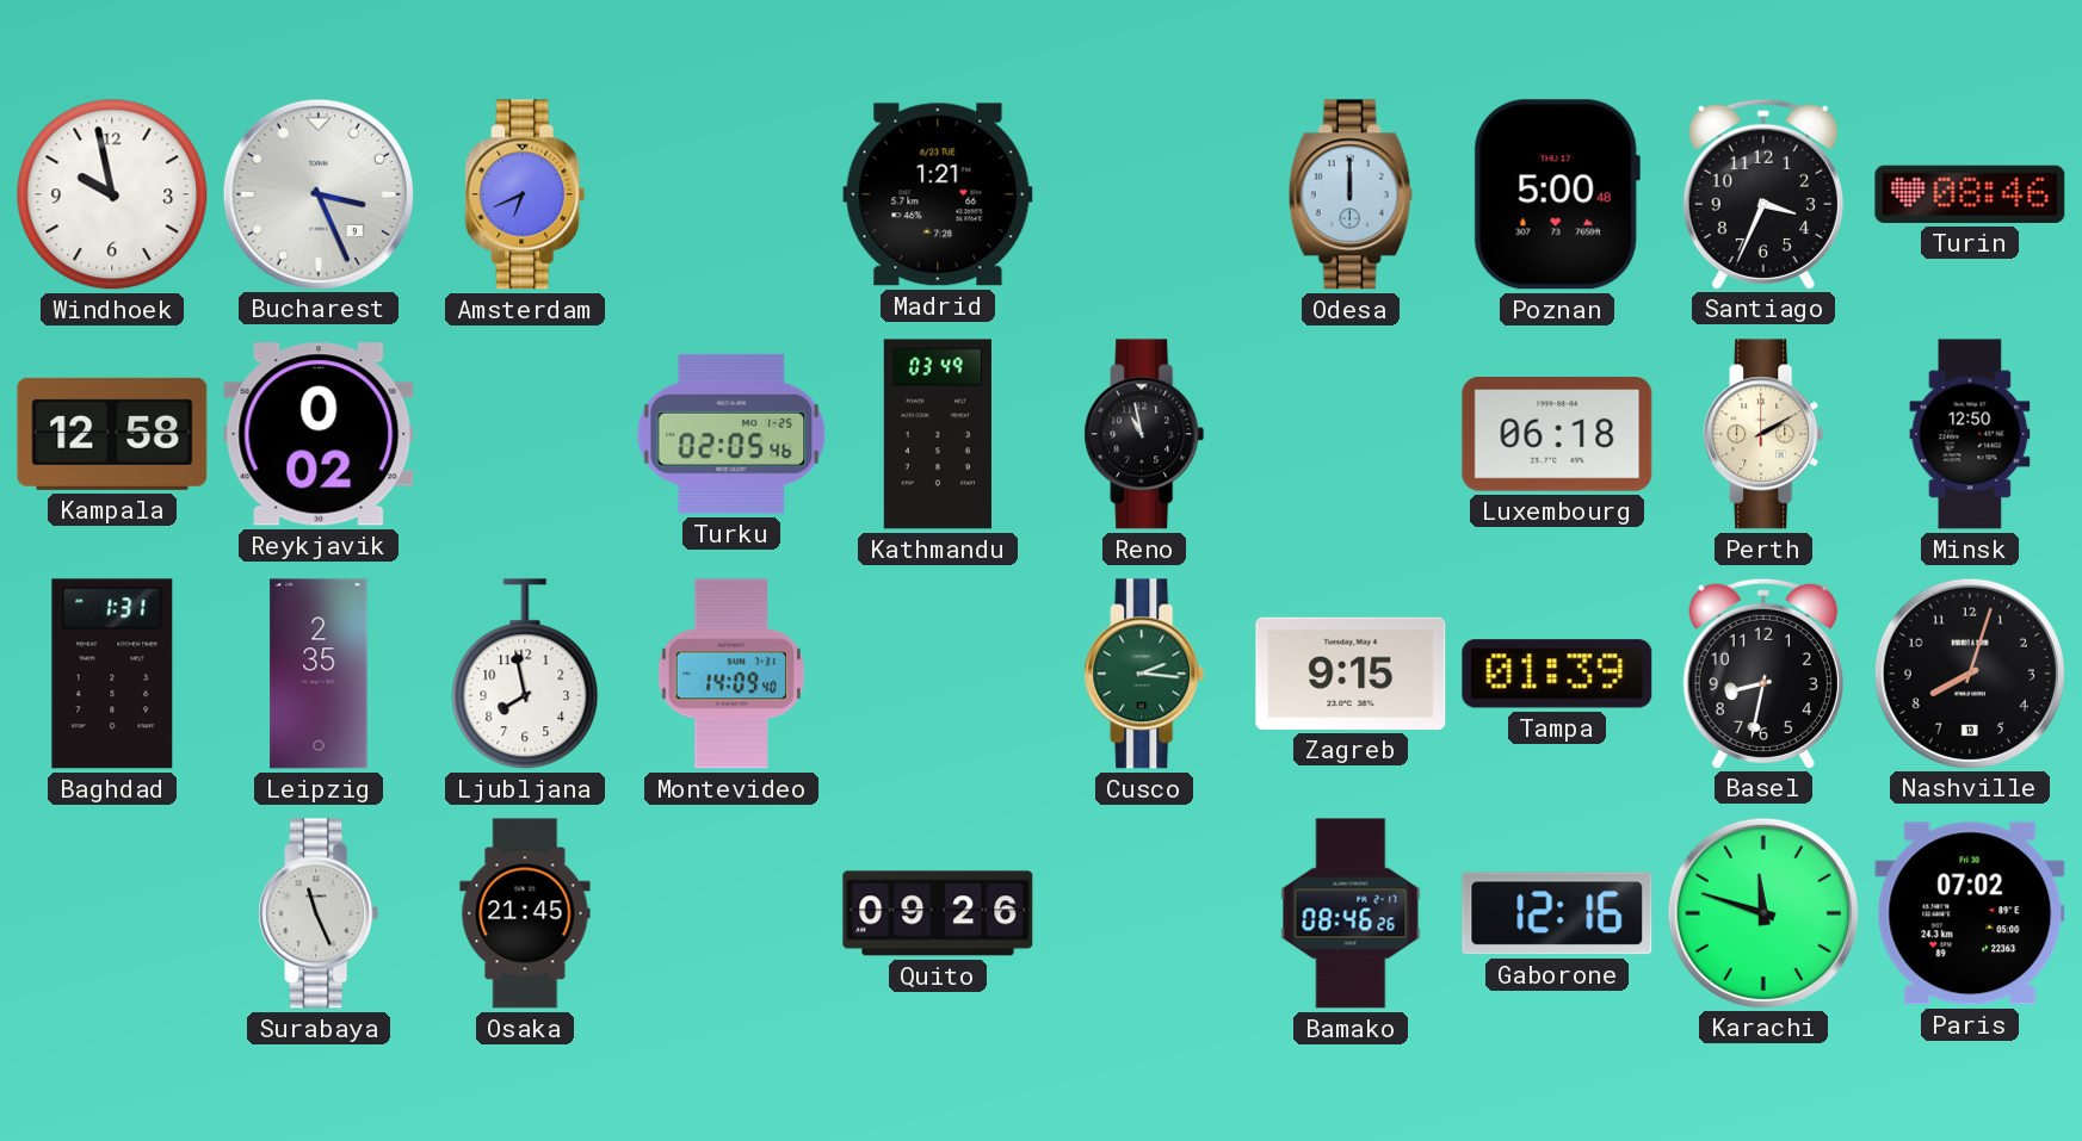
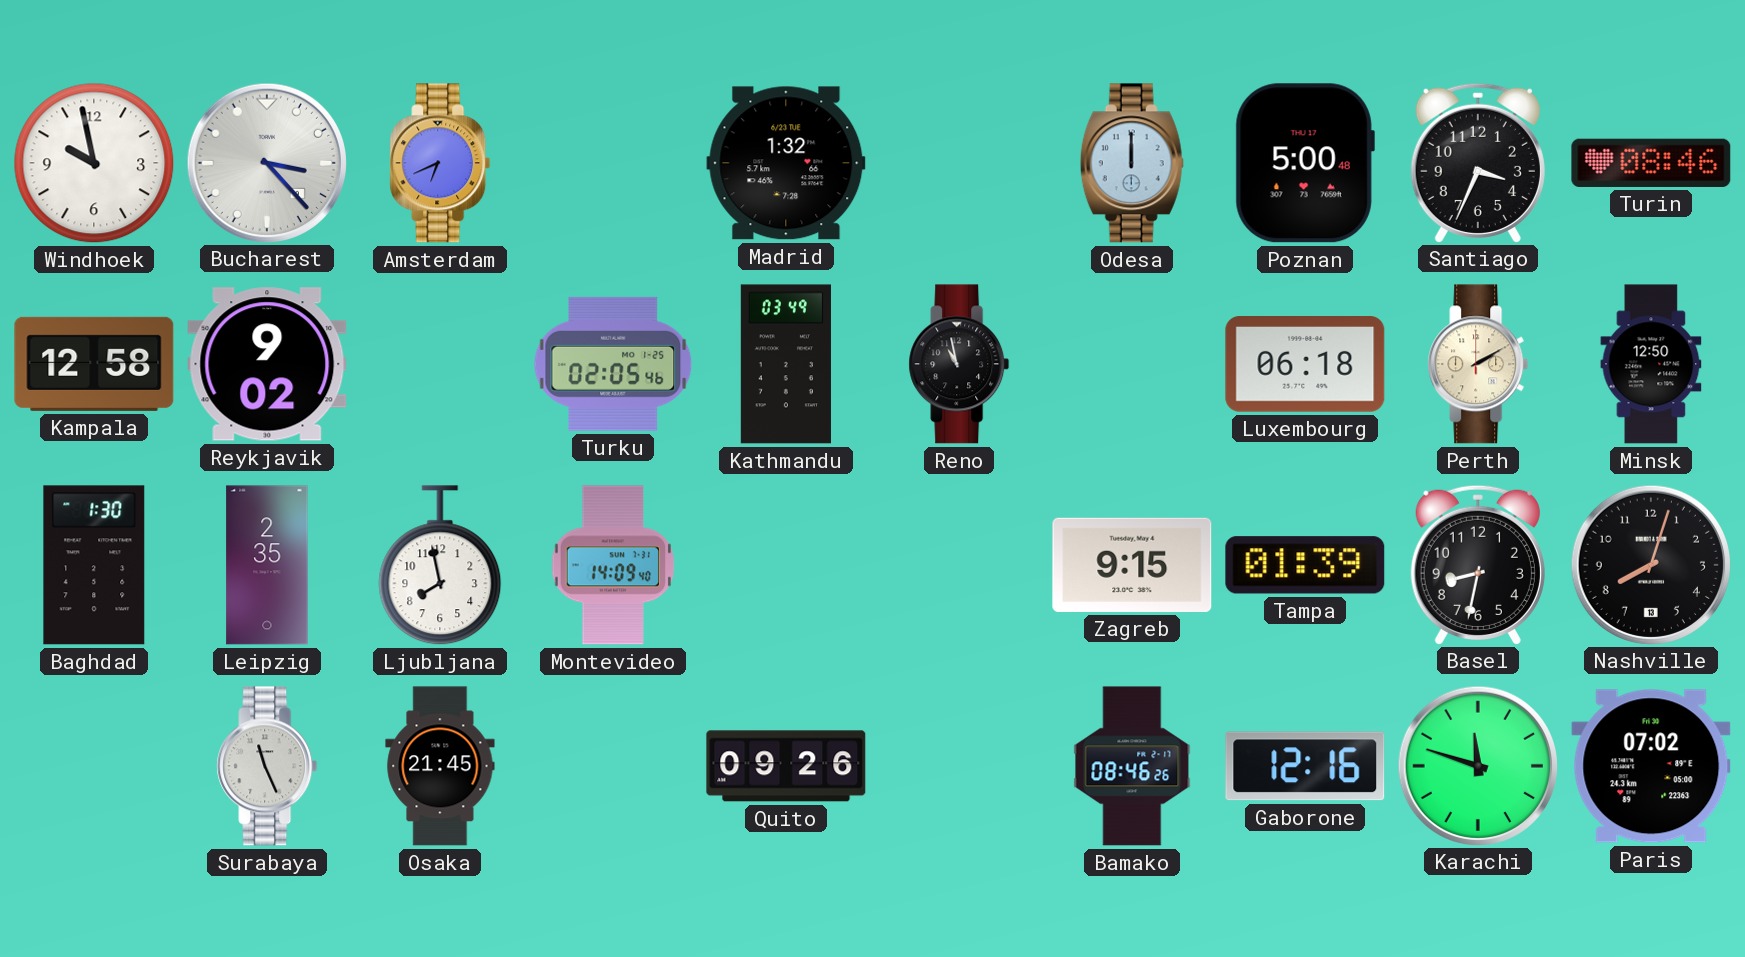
Bucharest: 3:26 -> 3:23
Madrid: 1:21 -> 1:32
Reykjavik: 0:02 -> 9:02
Baghdad: 1:31 -> 1:30
Cusco: 2:16 -> none
